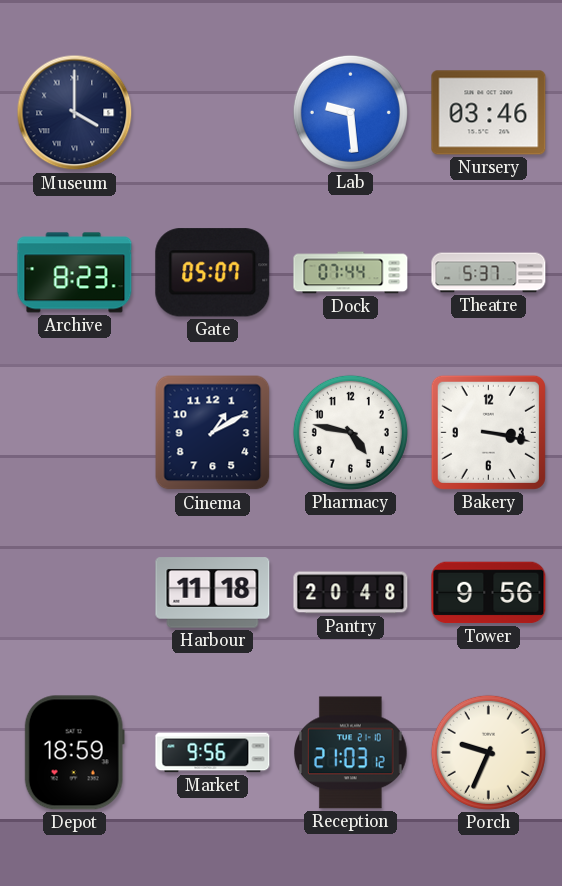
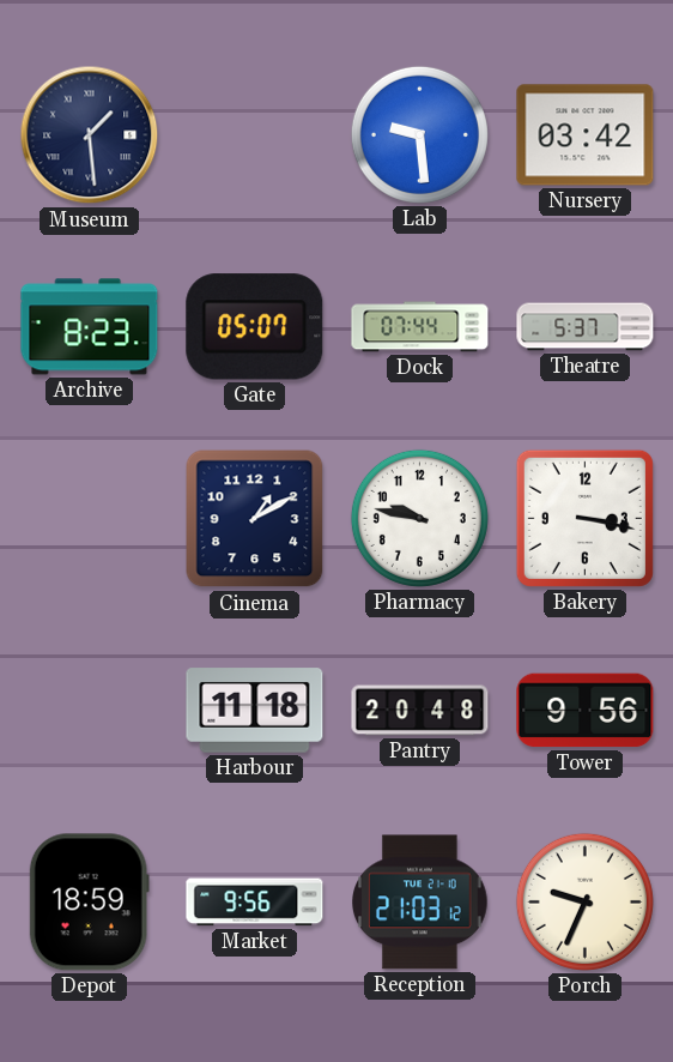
Museum: 4:00 -> 1:29
Nursery: 03:46 -> 03:42
Pharmacy: 4:47 -> 9:47
